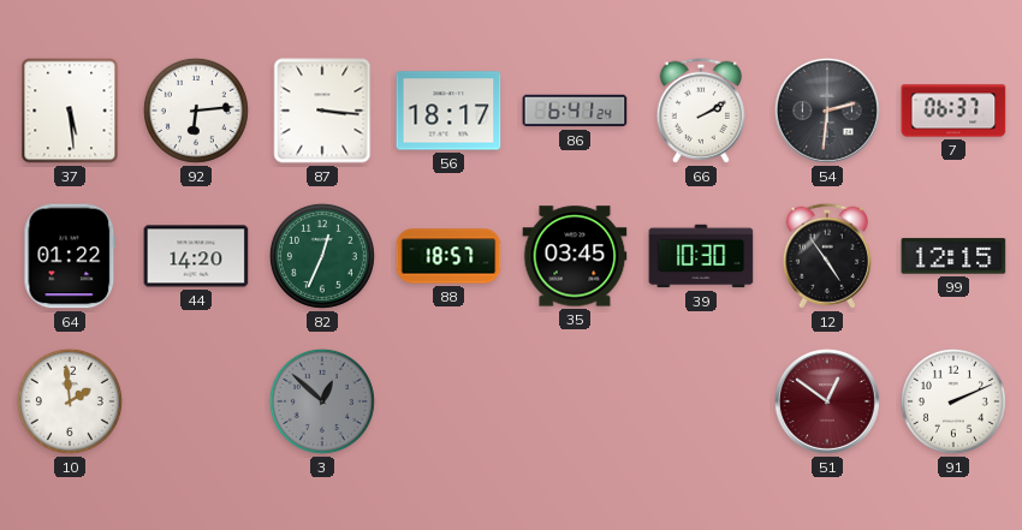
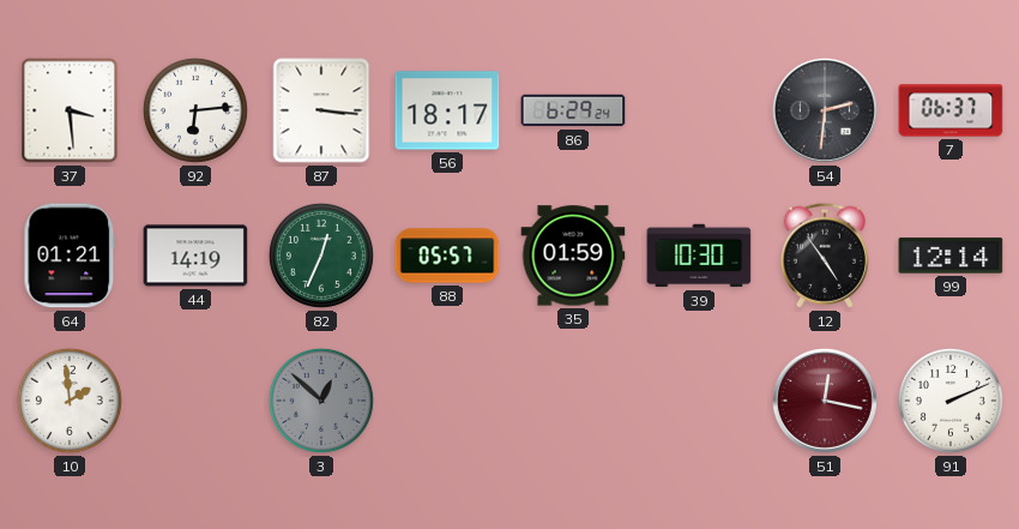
37: 5:29 -> 3:29
86: 6:41 -> 6:29
66: 2:10 -> none
64: 01:22 -> 01:21
44: 14:20 -> 14:19
88: 18:57 -> 05:57
35: 03:45 -> 01:59
99: 12:15 -> 12:14
51: 12:51 -> 12:17
